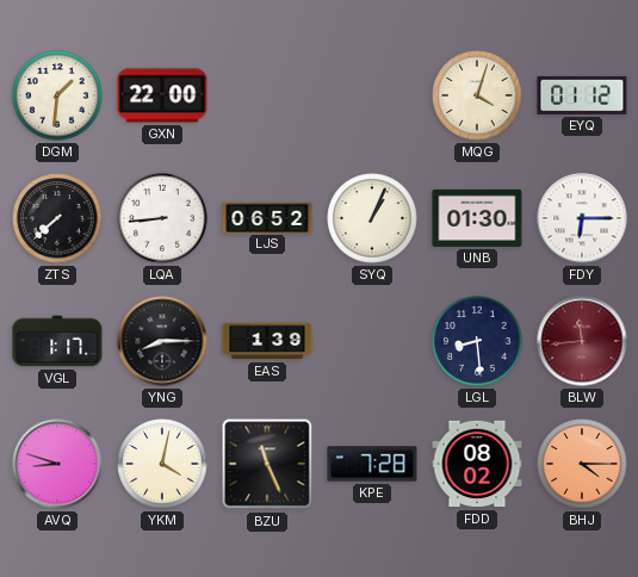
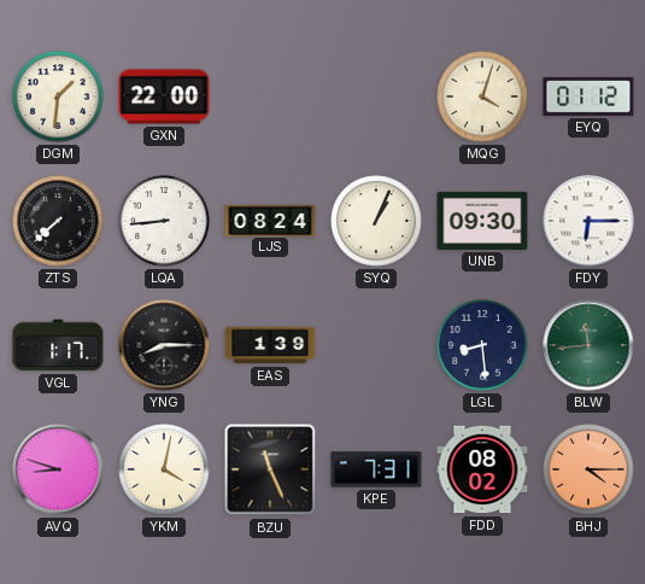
LJS: 06:52 -> 08:24
UNB: 01:30 -> 09:30
BLW dial: burgundy -> green
KPE: 7:28 -> 7:31
